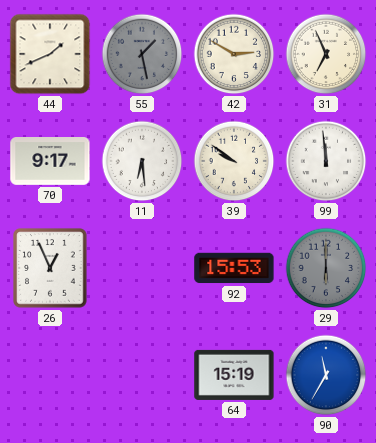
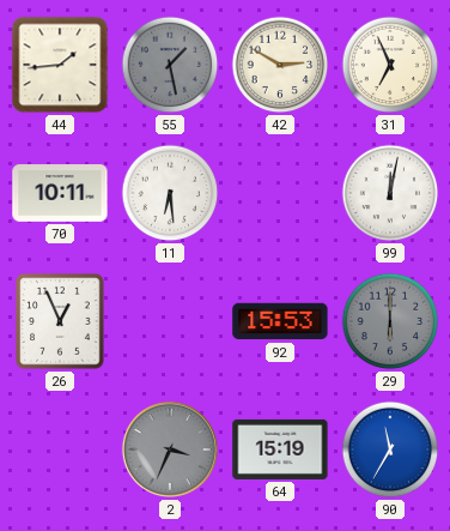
44: 1:41 -> 1:44
70: 9:17 -> 10:11
39: 9:51 -> none
99: 11:59 -> 12:02
2: none -> 3:34
